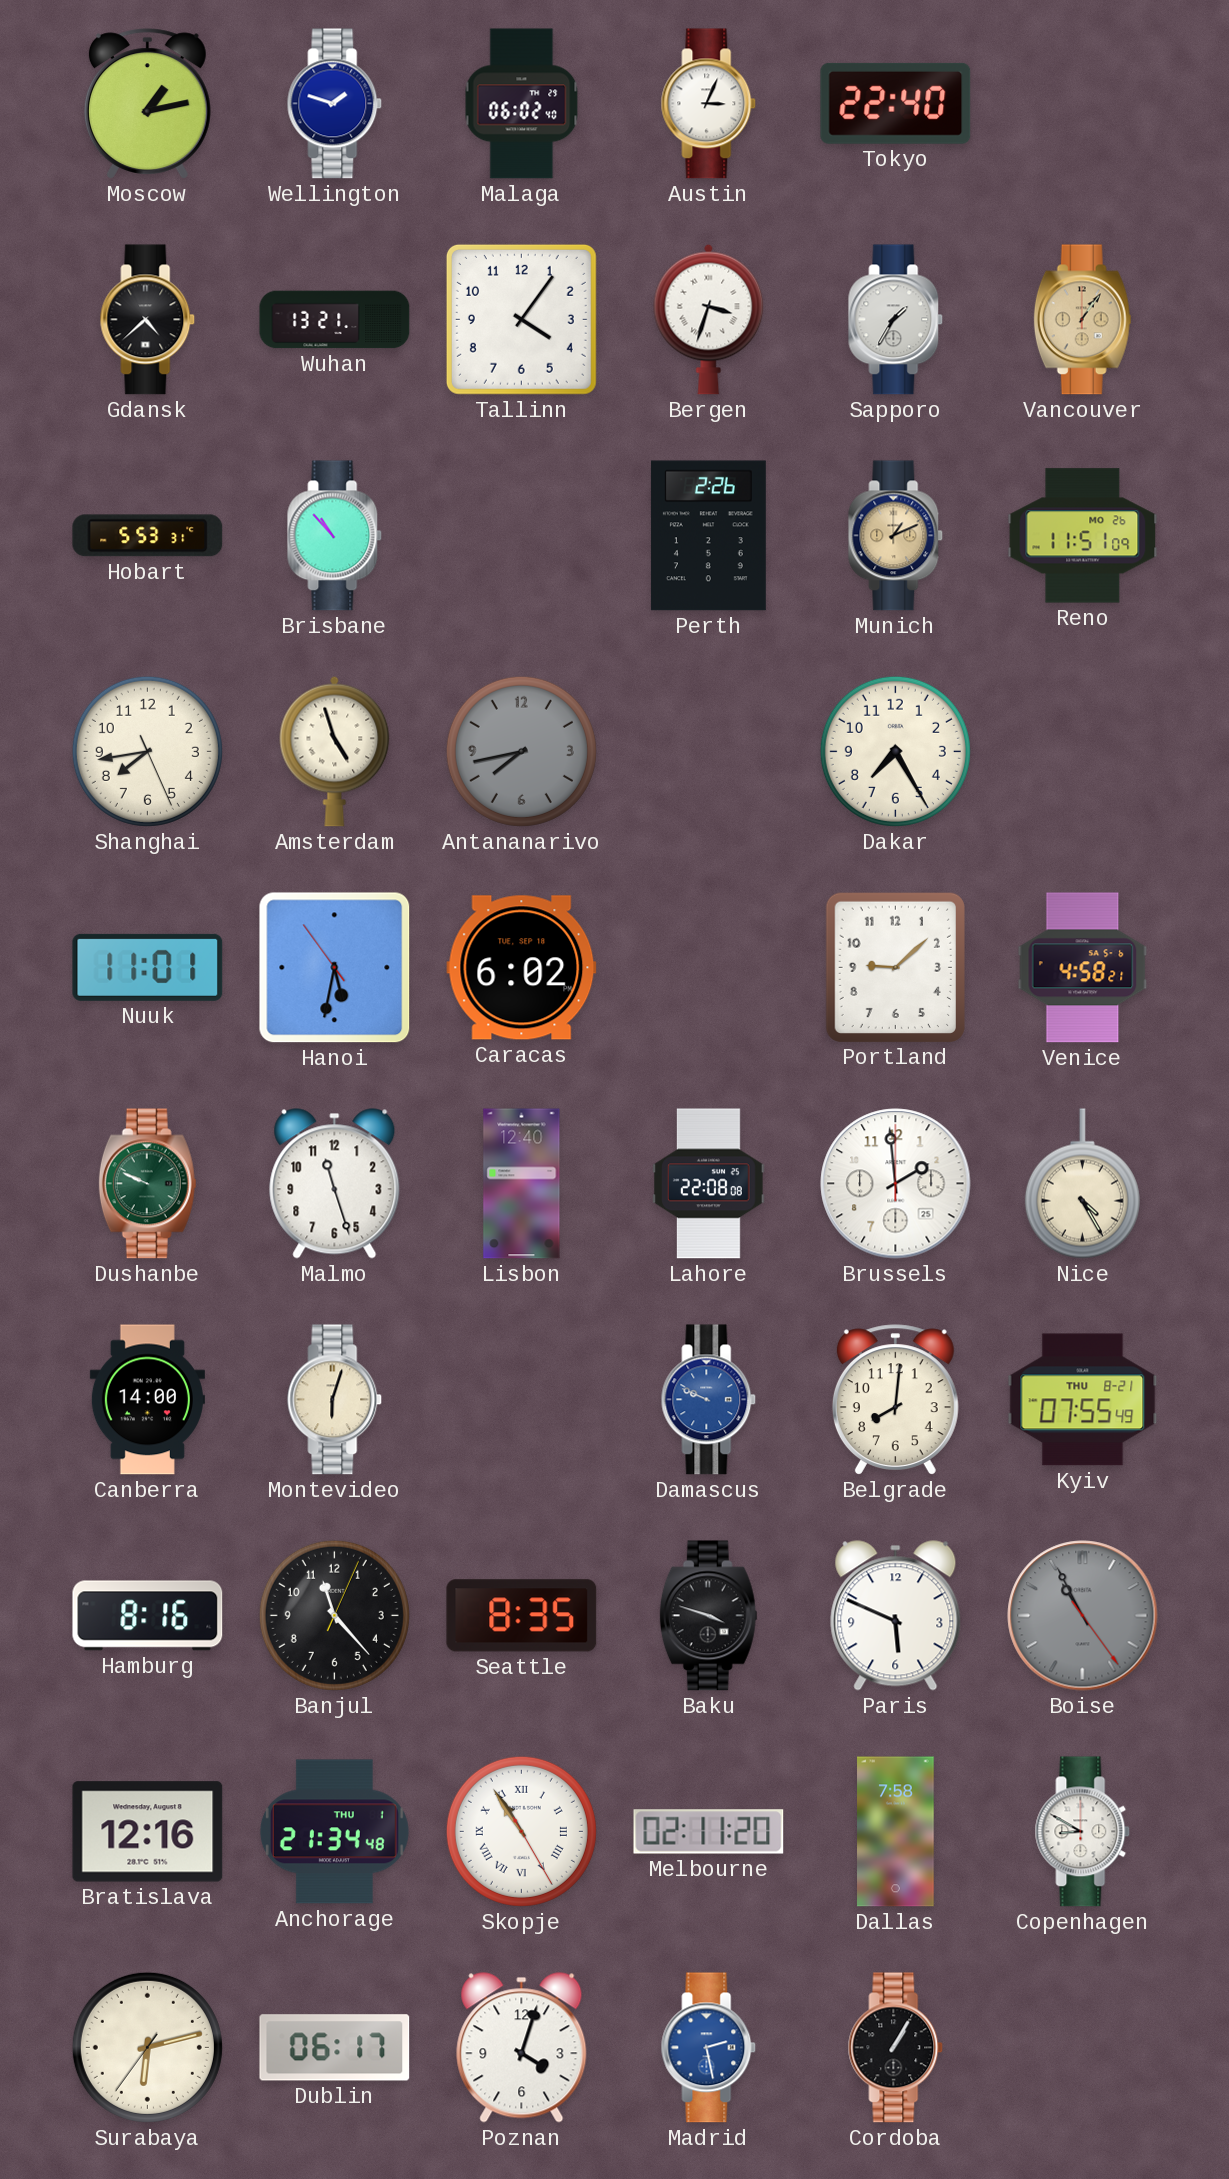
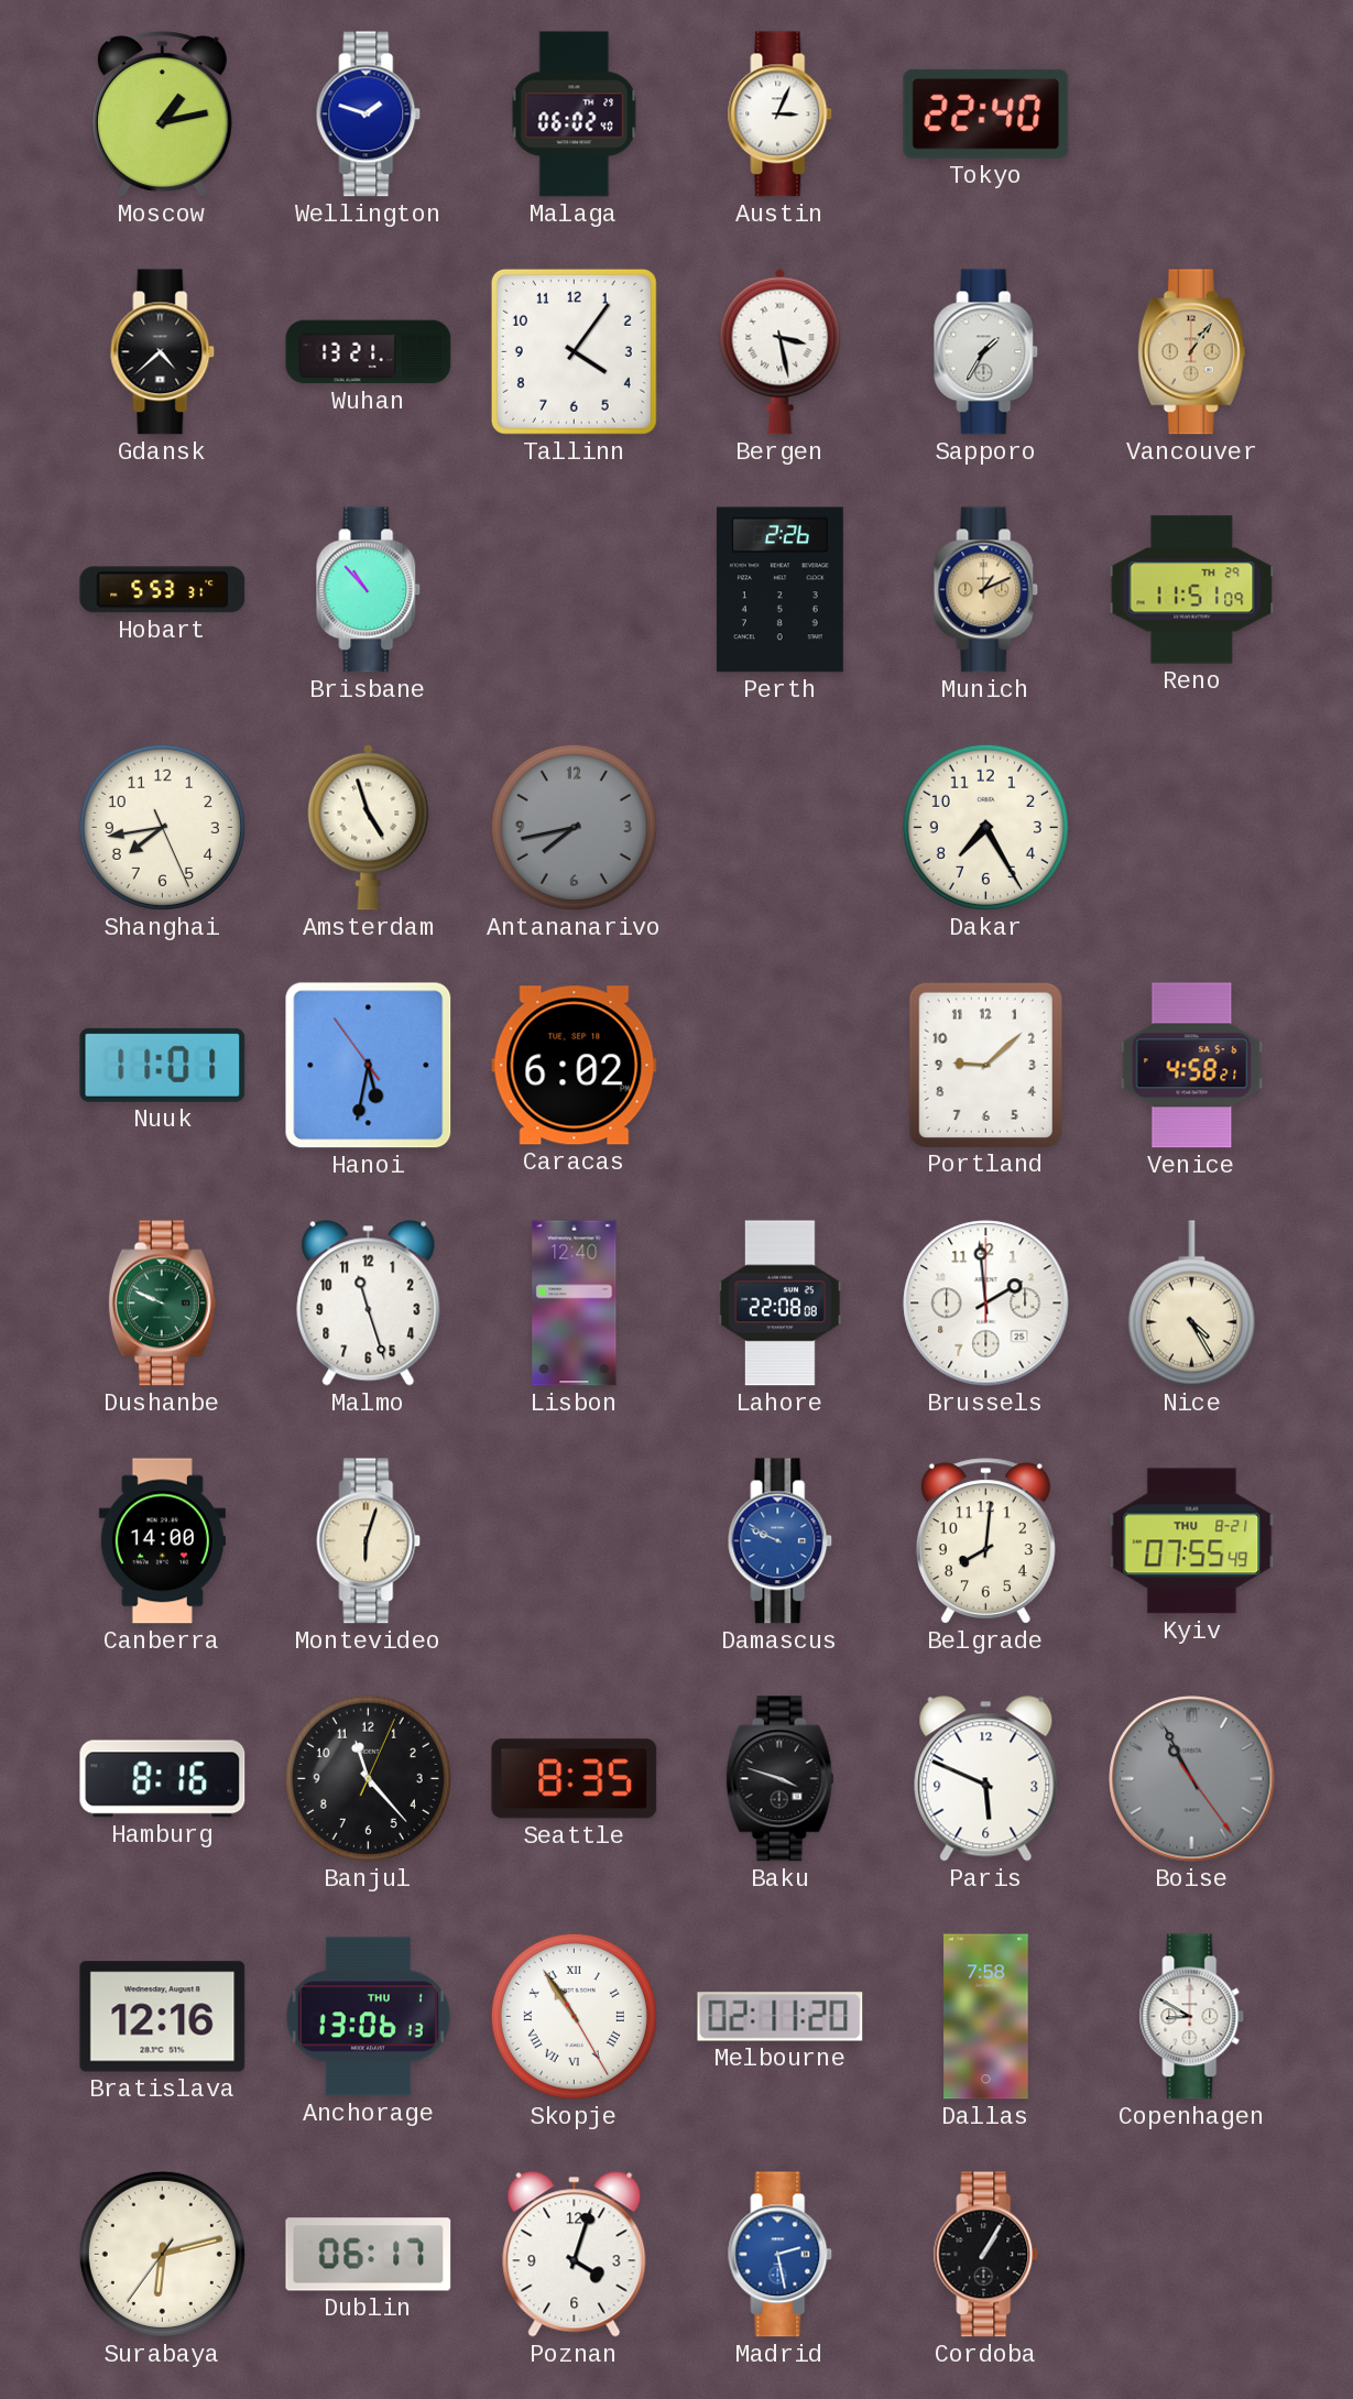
Bergen: 3:33 -> 3:28
Reno date: MO 26 -> TH 29
Anchorage: 21:34 -> 13:06
